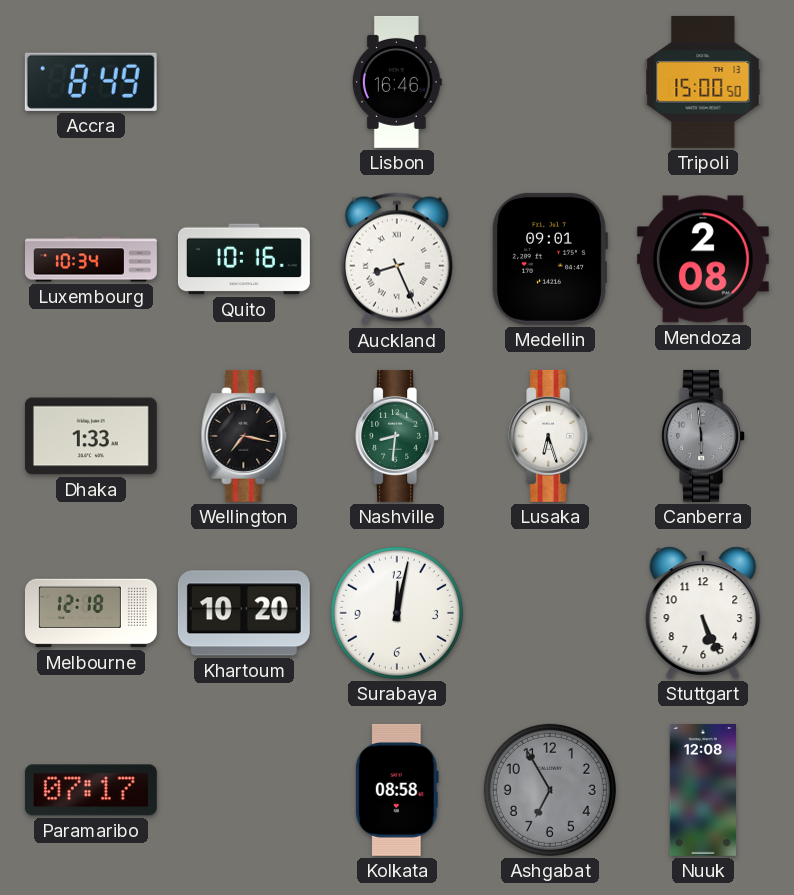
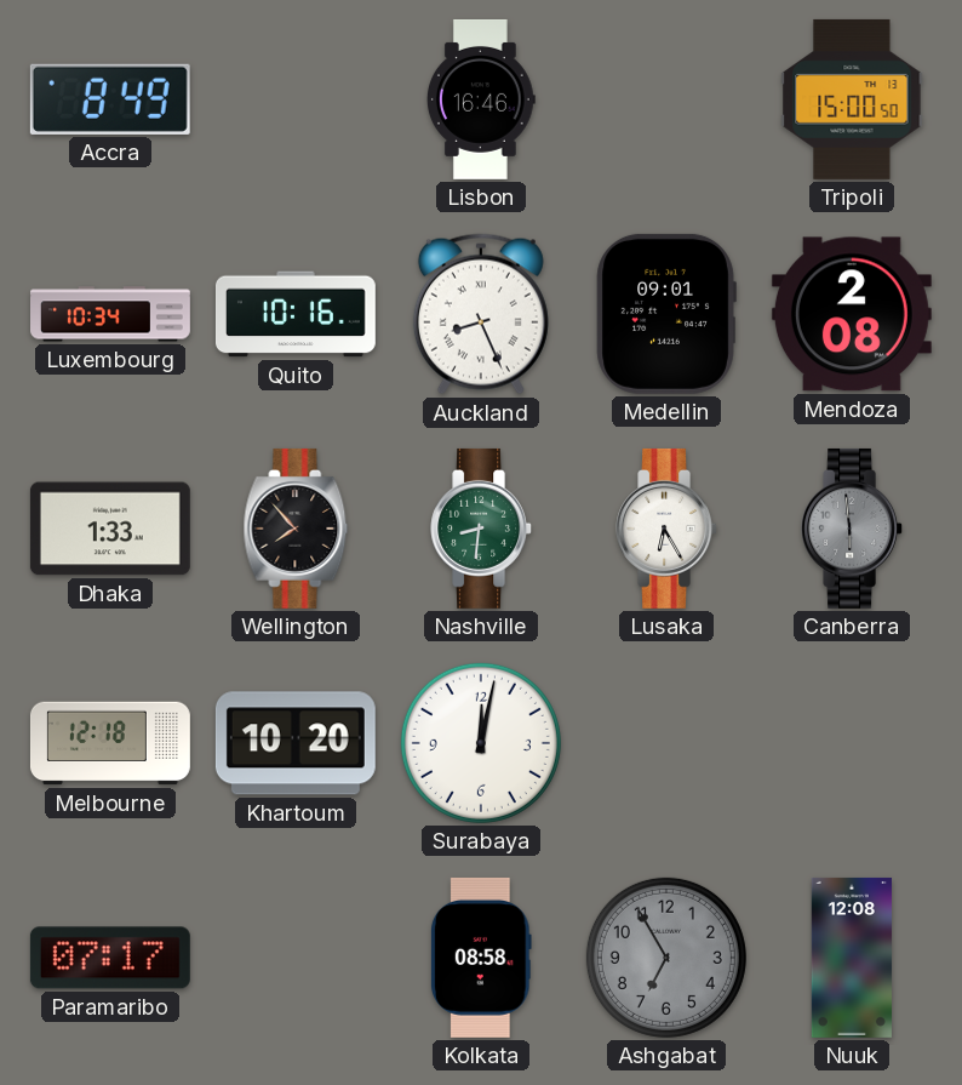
Wellington: 7:17 -> 7:53
Lusaka: 6:27 -> 6:25
Stuttgart: 5:26 -> none
